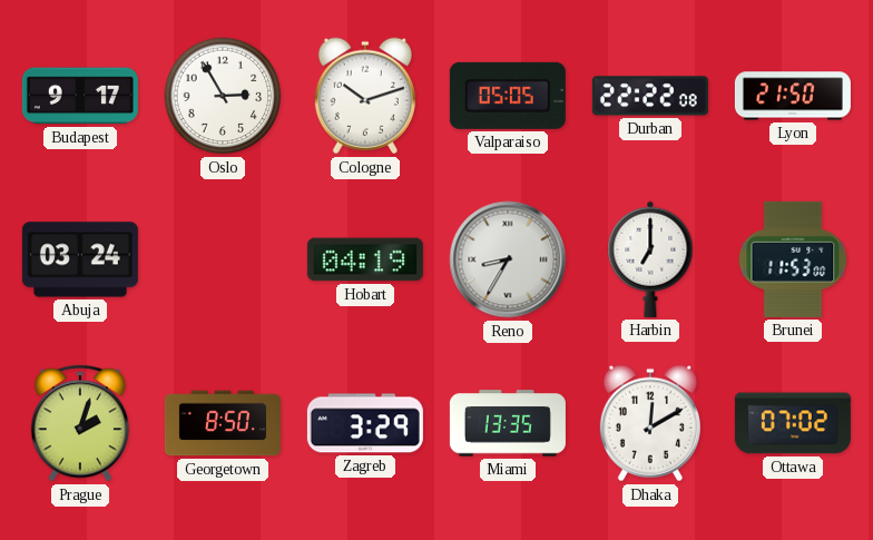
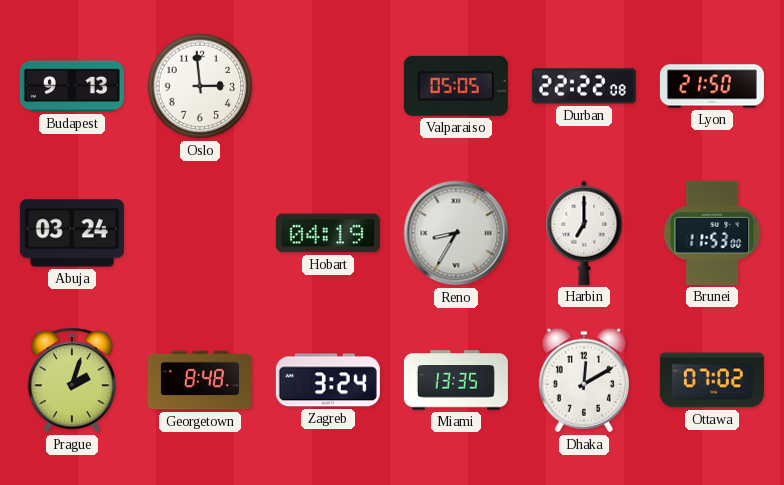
Budapest: 9:17 -> 9:13
Oslo: 2:55 -> 2:59
Cologne: 10:12 -> none
Georgetown: 8:50 -> 8:48
Zagreb: 3:29 -> 3:24
